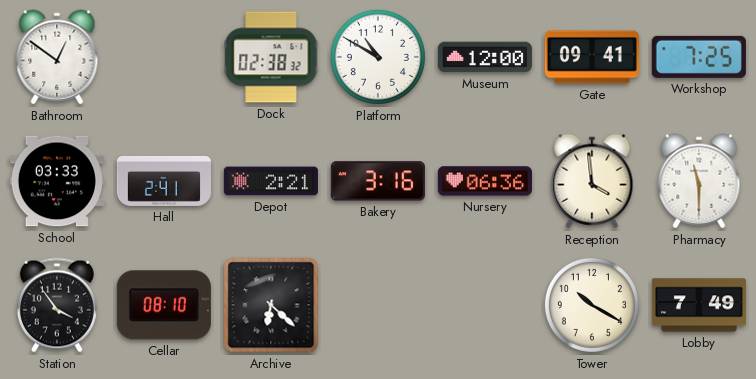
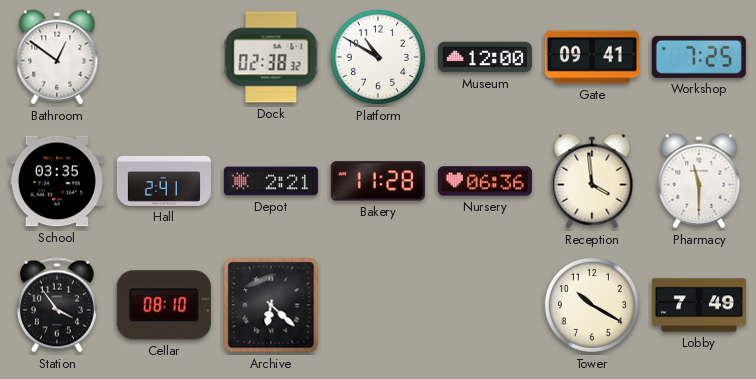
School: 03:33 -> 03:35
Bakery: 3:16 -> 11:28
